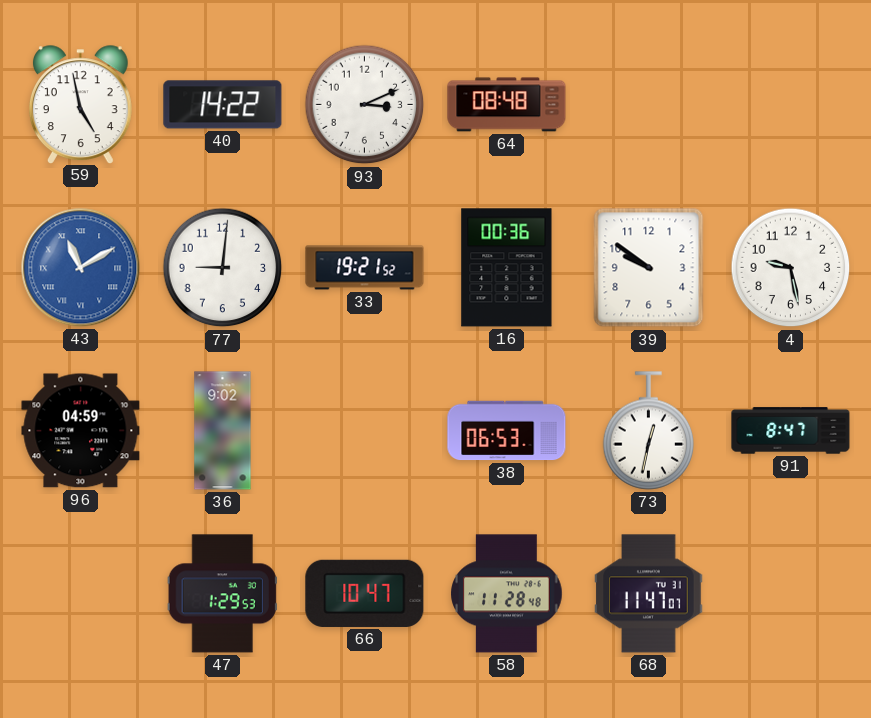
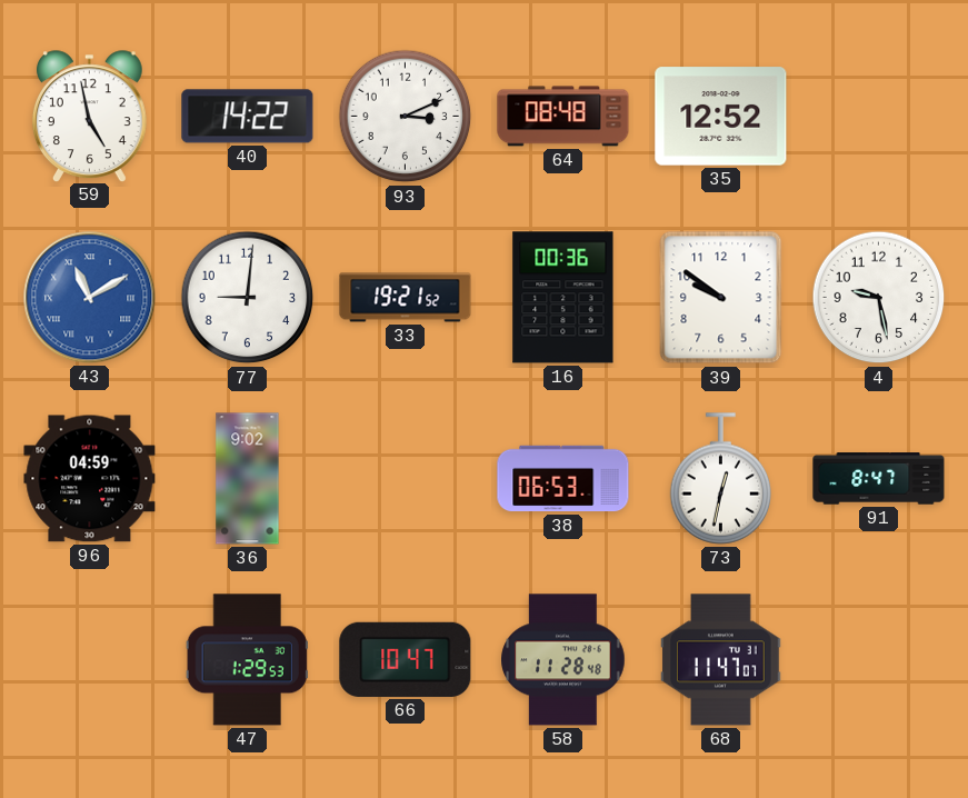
35: none -> 12:52
